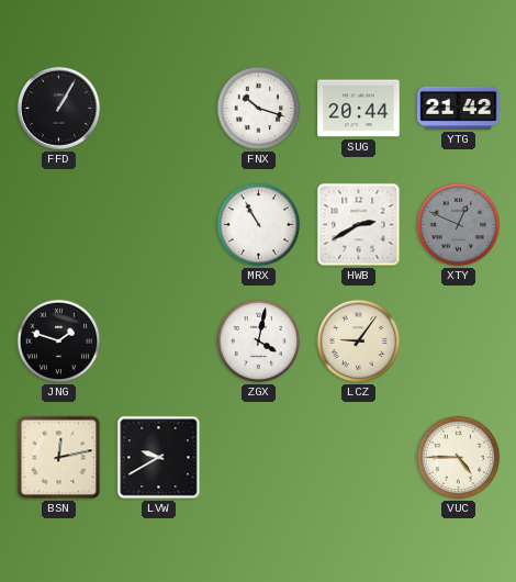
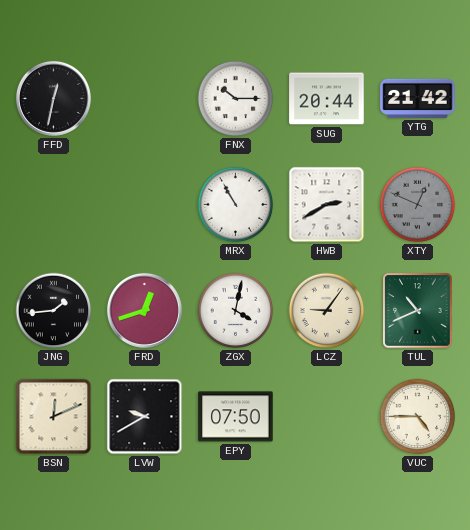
FFD: 1:05 -> 12:32
FNX: 10:18 -> 10:15
JNG: 1:48 -> 1:44
FRD: none -> 12:42
TUL: none -> 10:41
BSN: 12:13 -> 12:11
EPY: none -> 07:50
